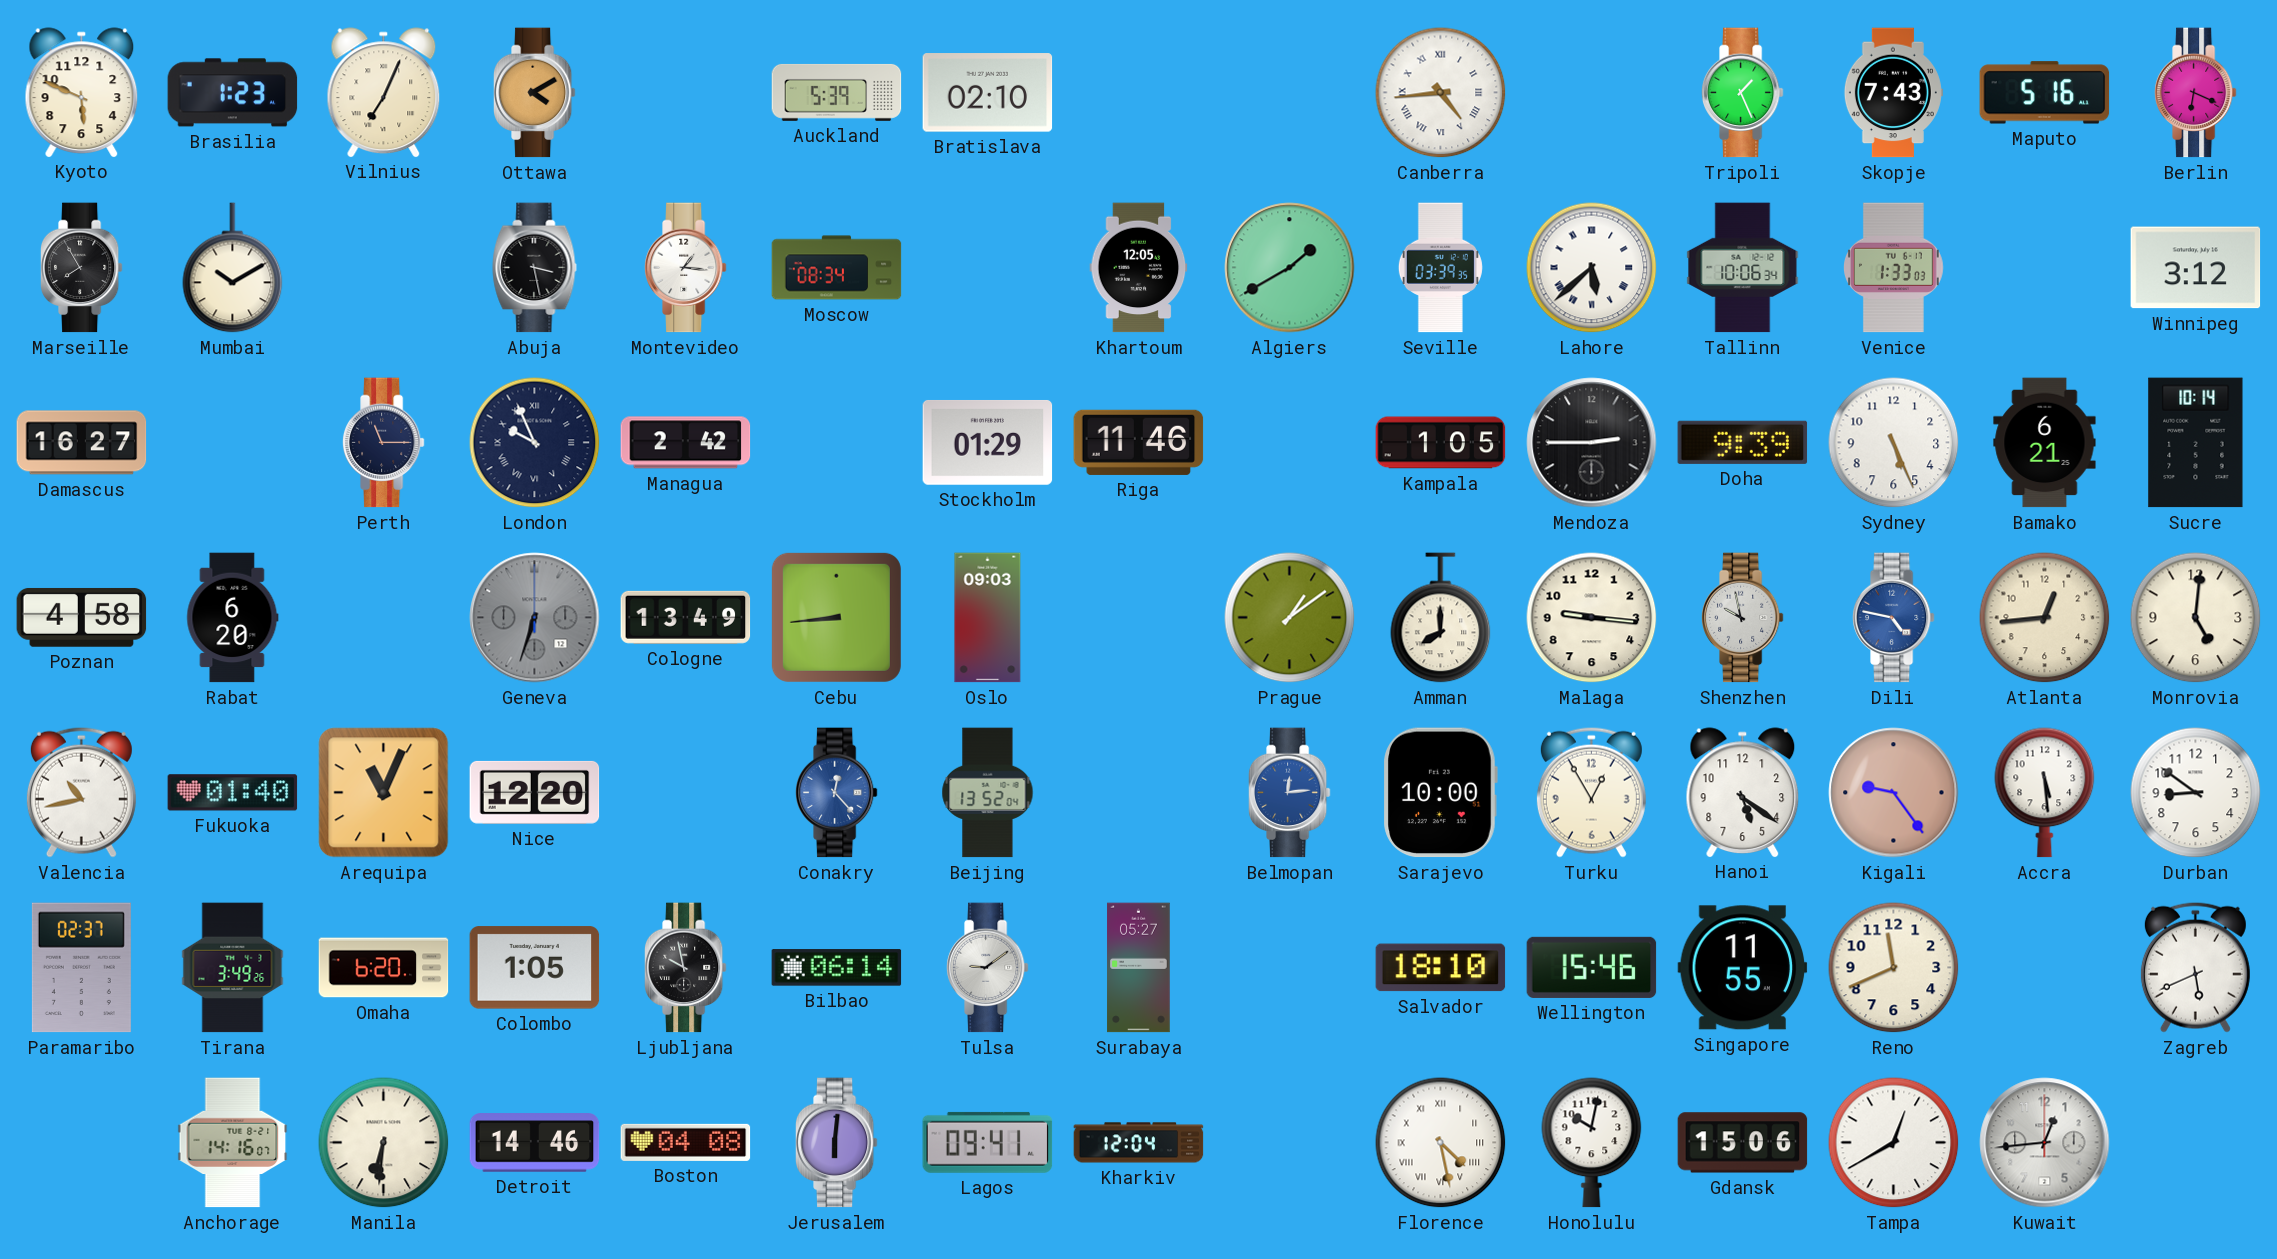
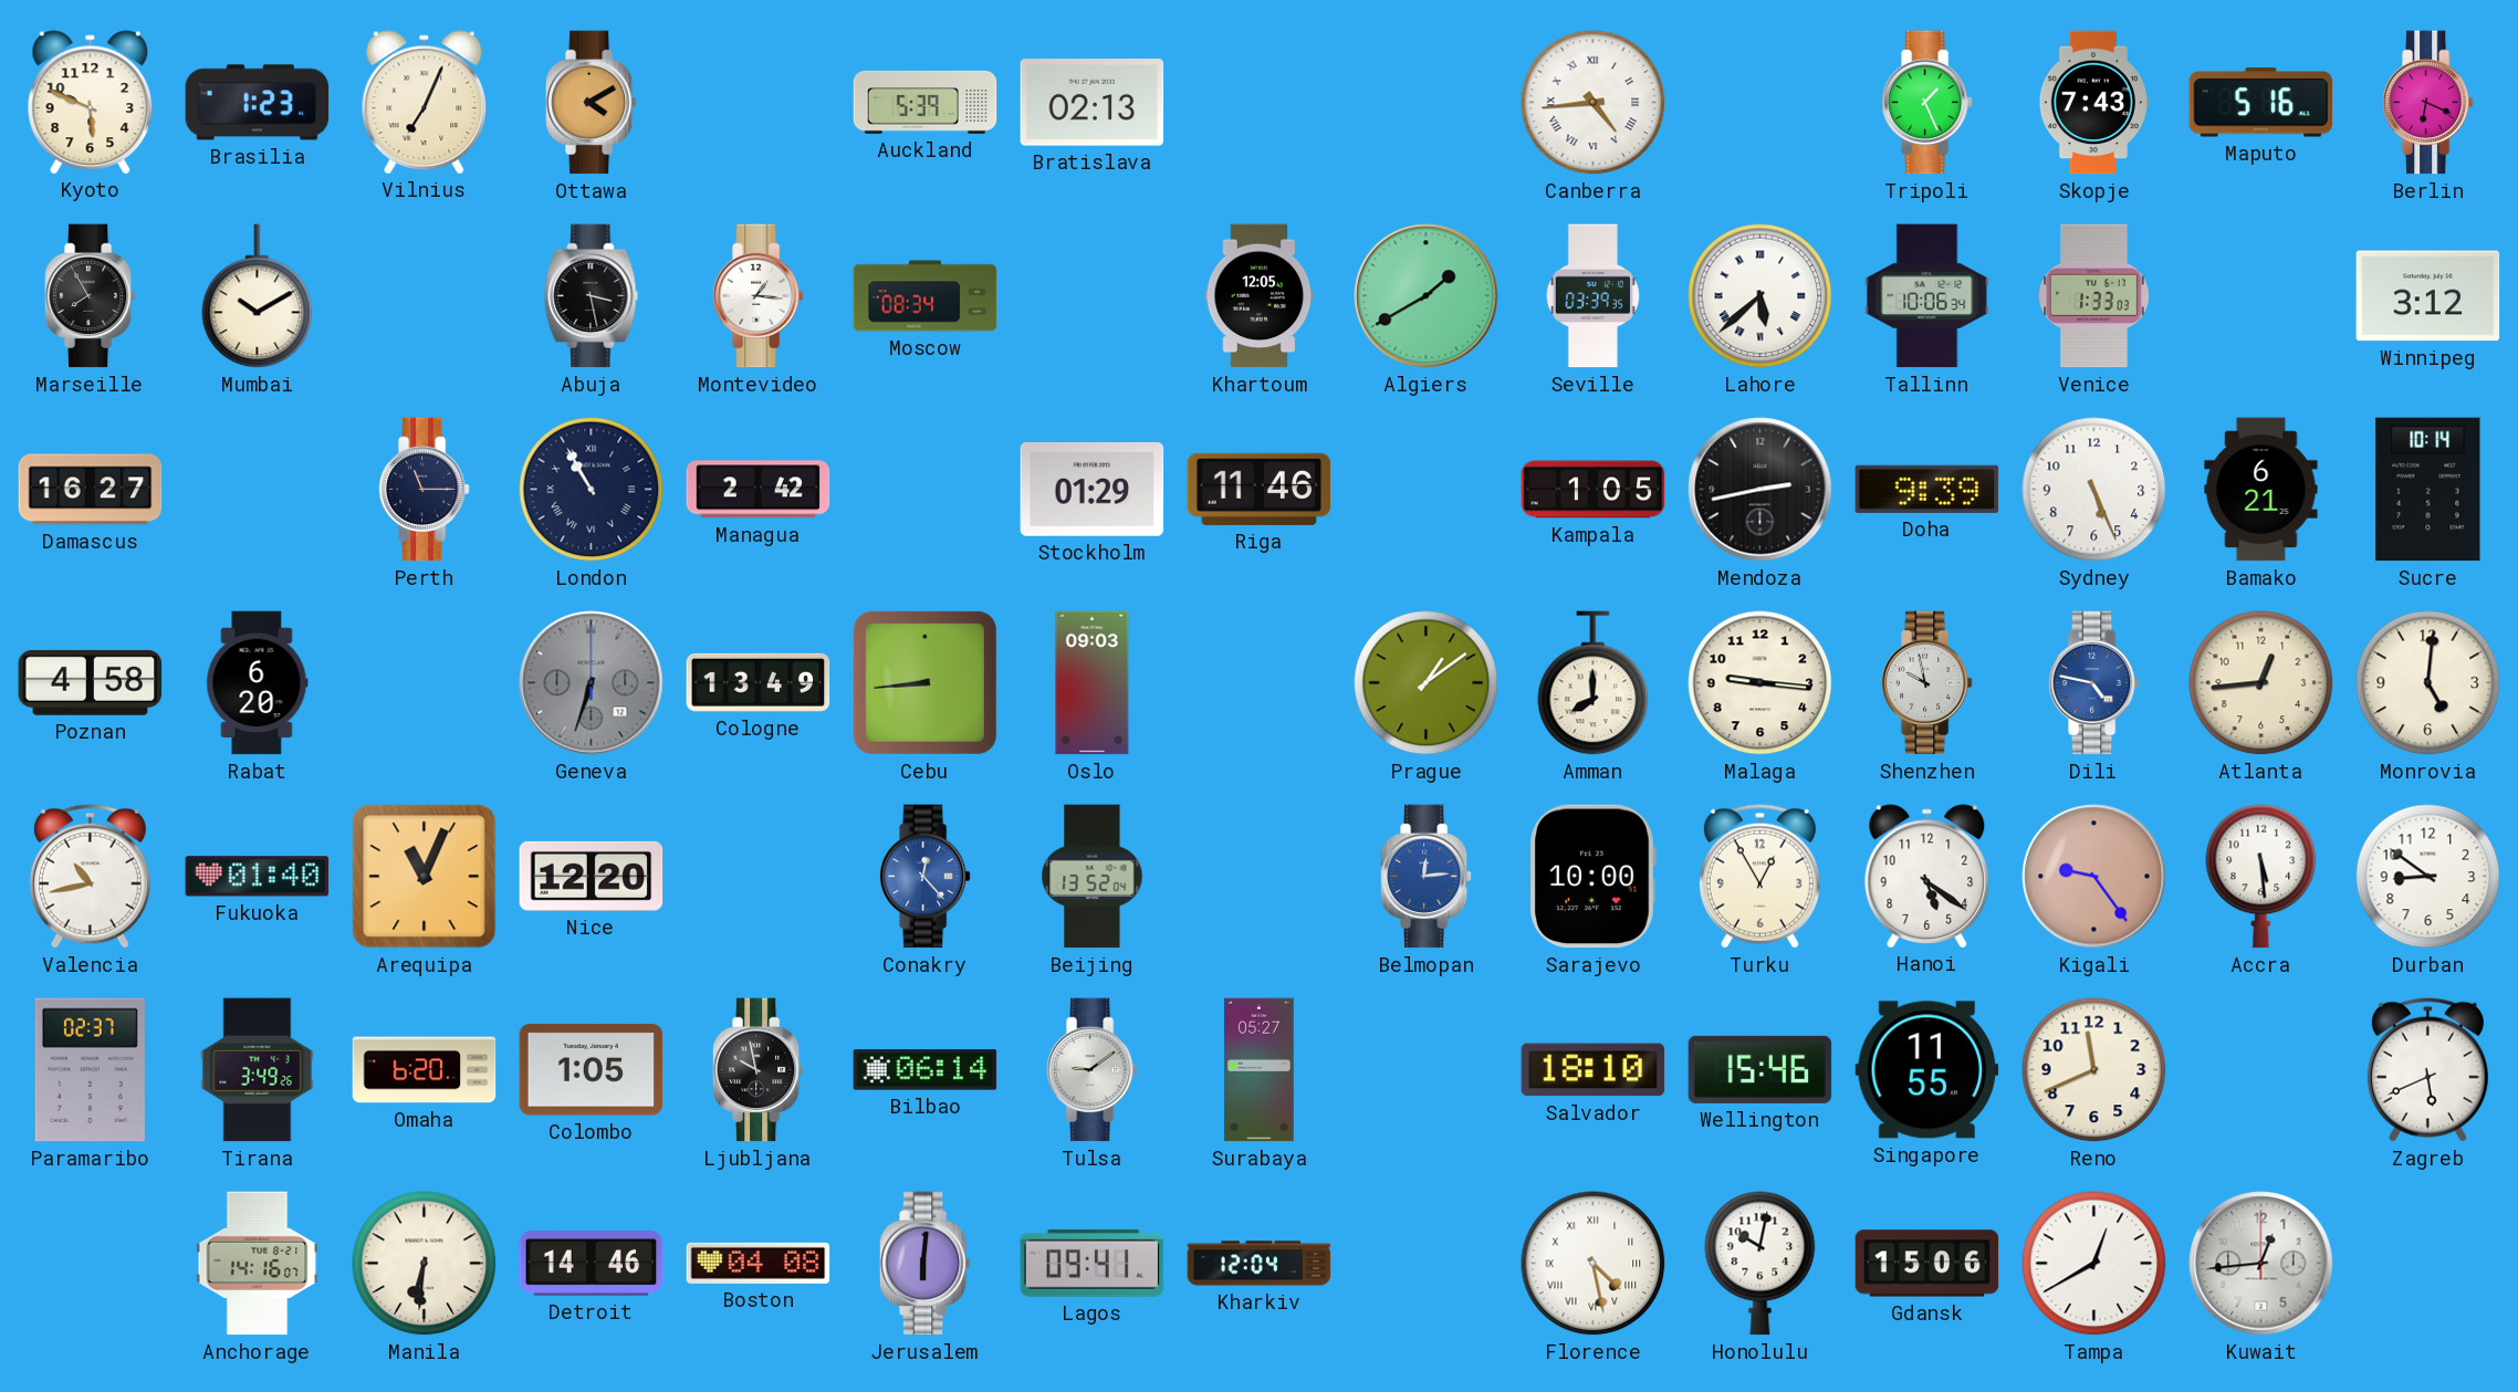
Bratislava: 02:10 -> 02:13
London: 9:56 -> 10:55
Mendoza: 2:45 -> 2:43
